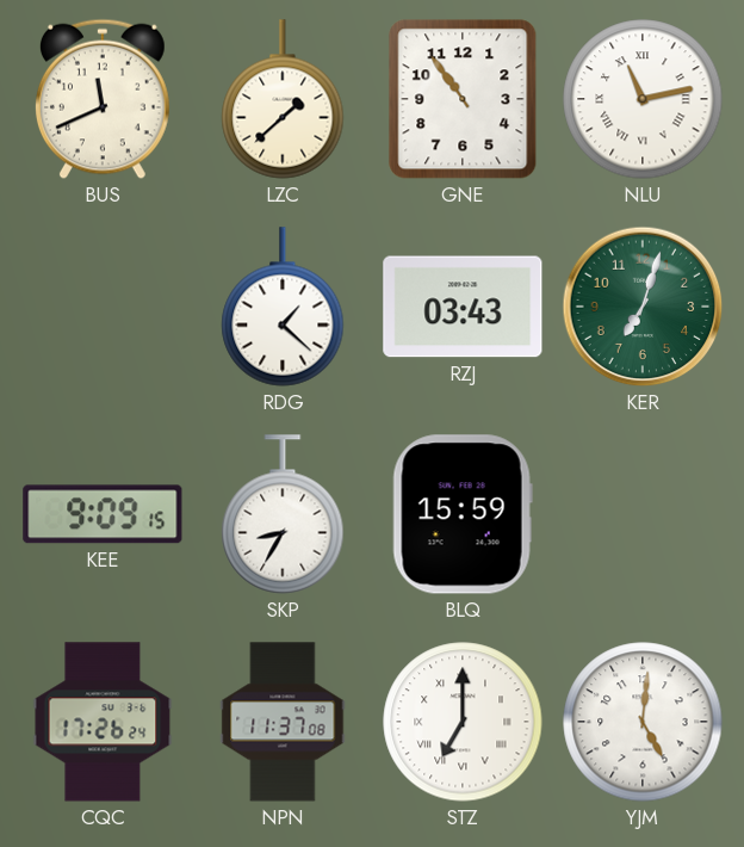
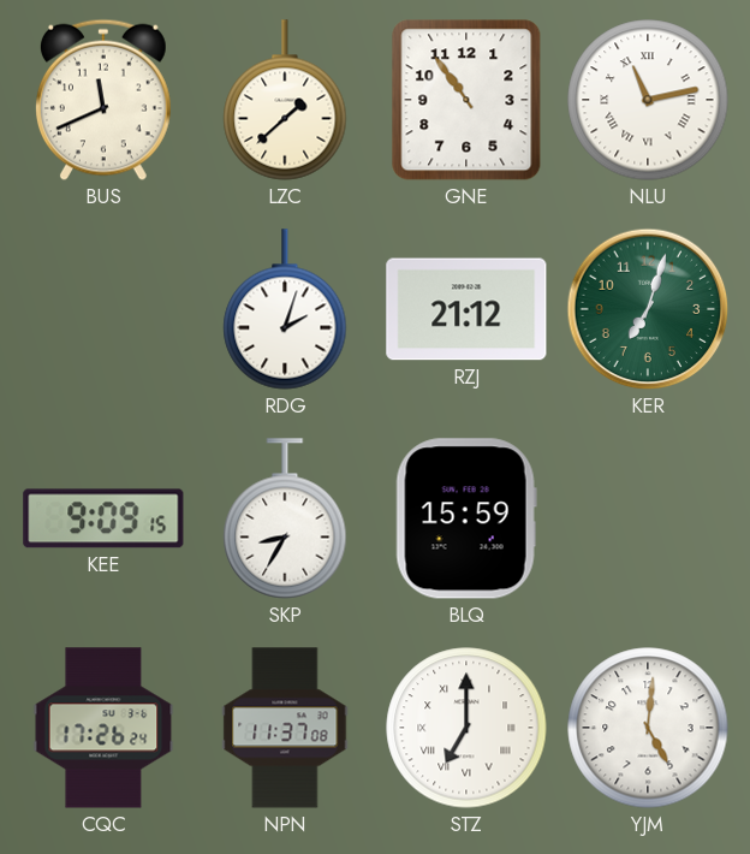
RDG: 1:22 -> 2:03
RZJ: 03:43 -> 21:12
